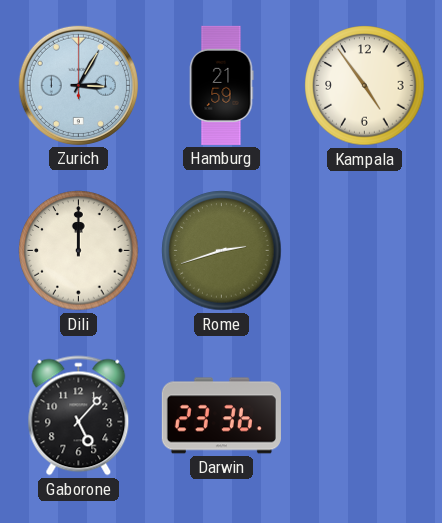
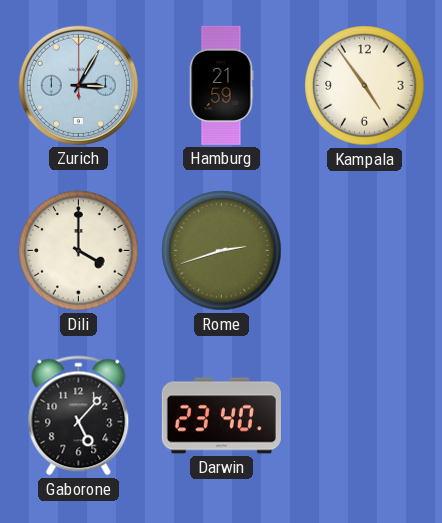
Dili: 12:00 -> 4:00
Darwin: 23:36 -> 23:40
